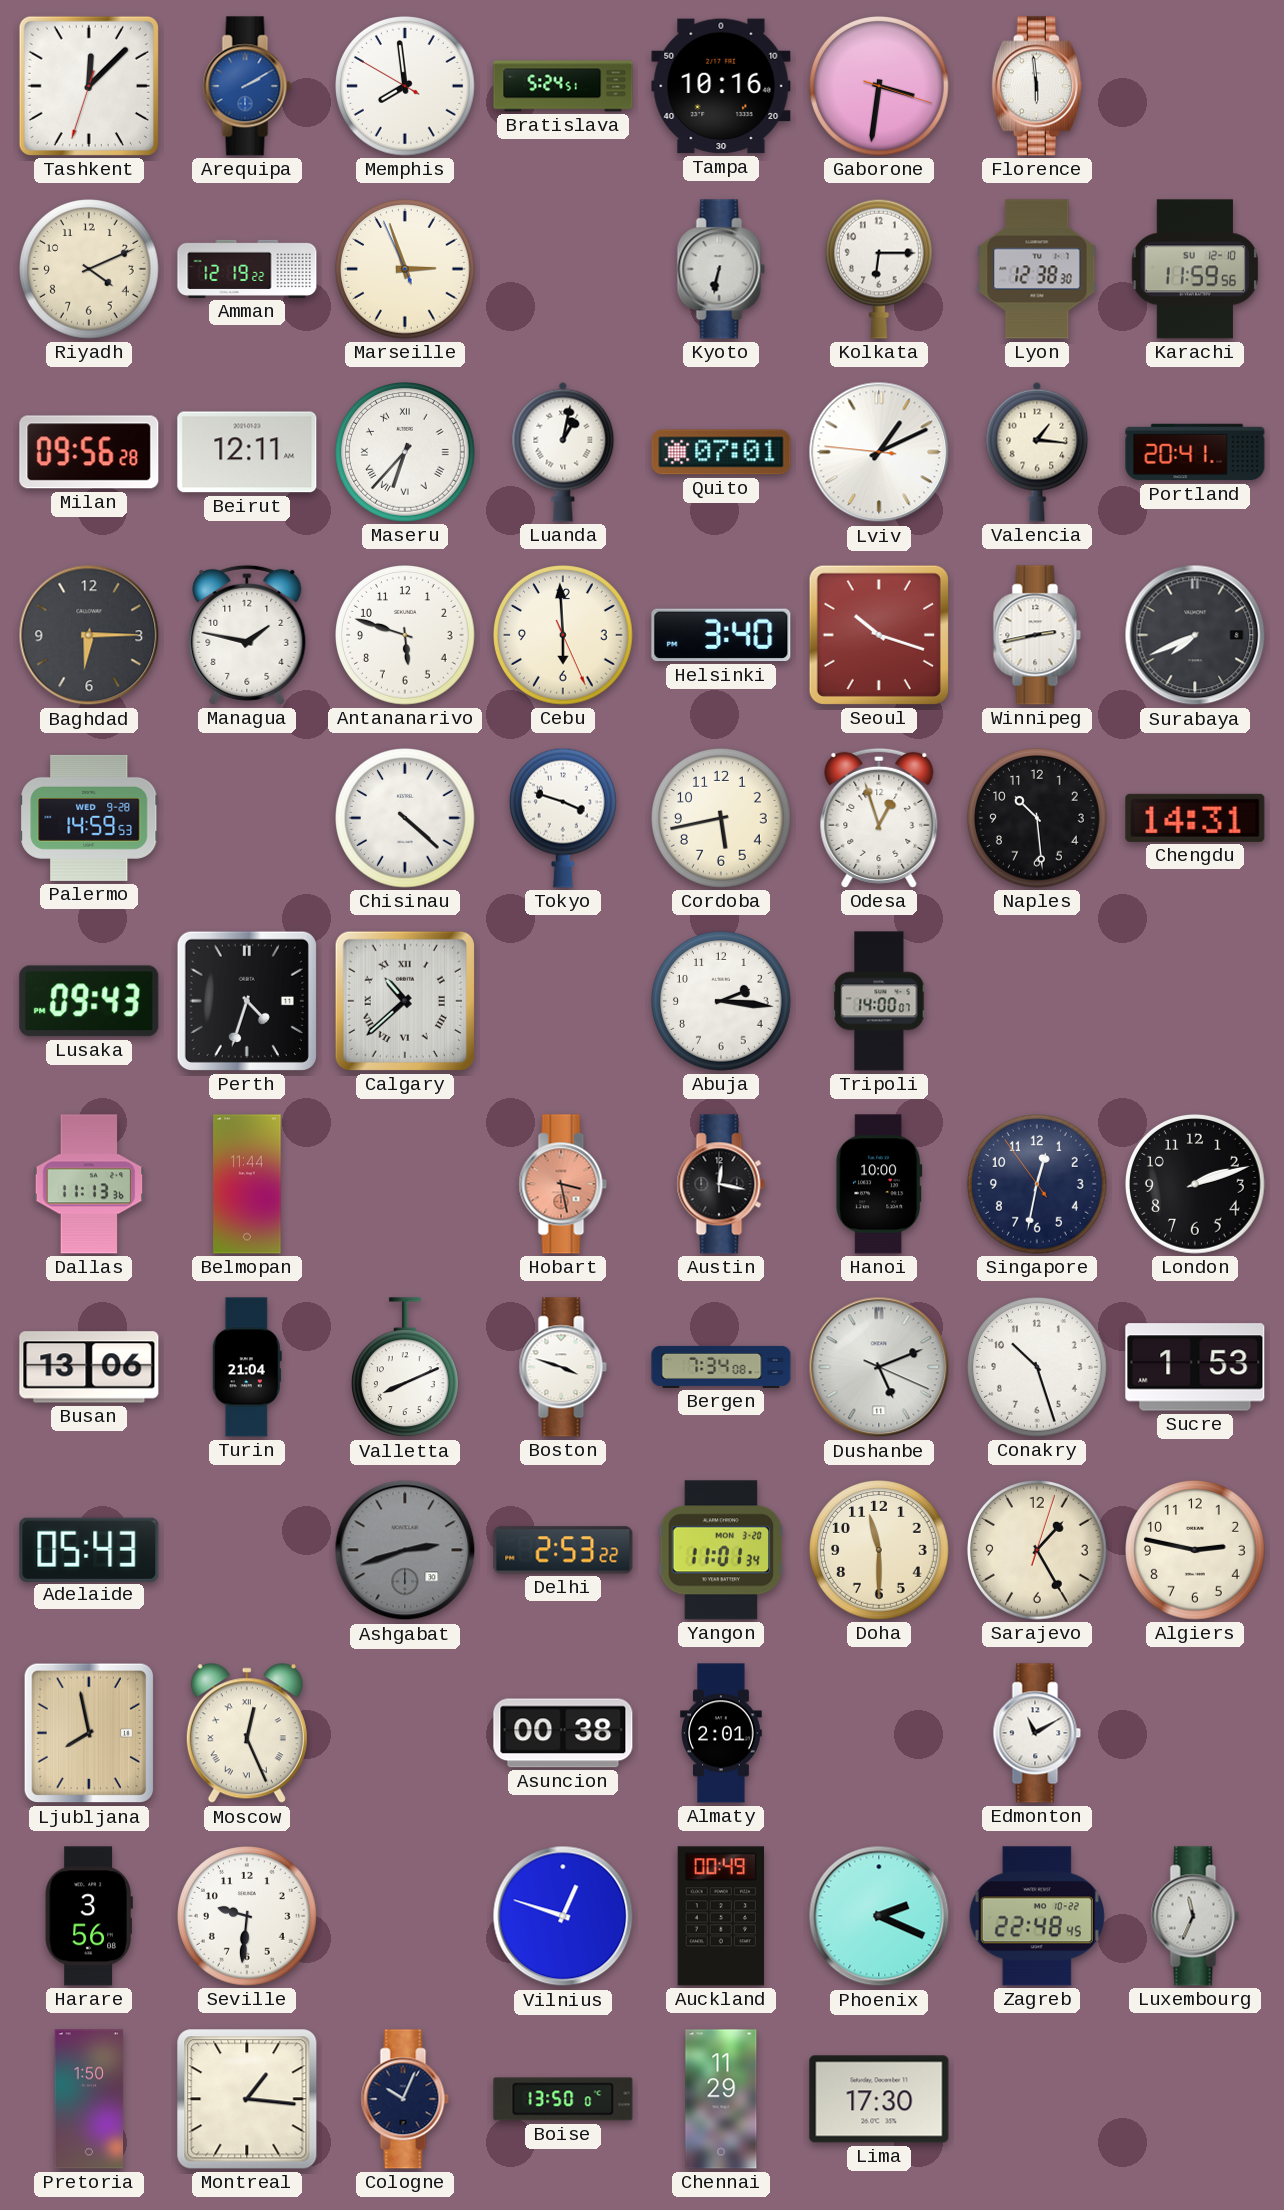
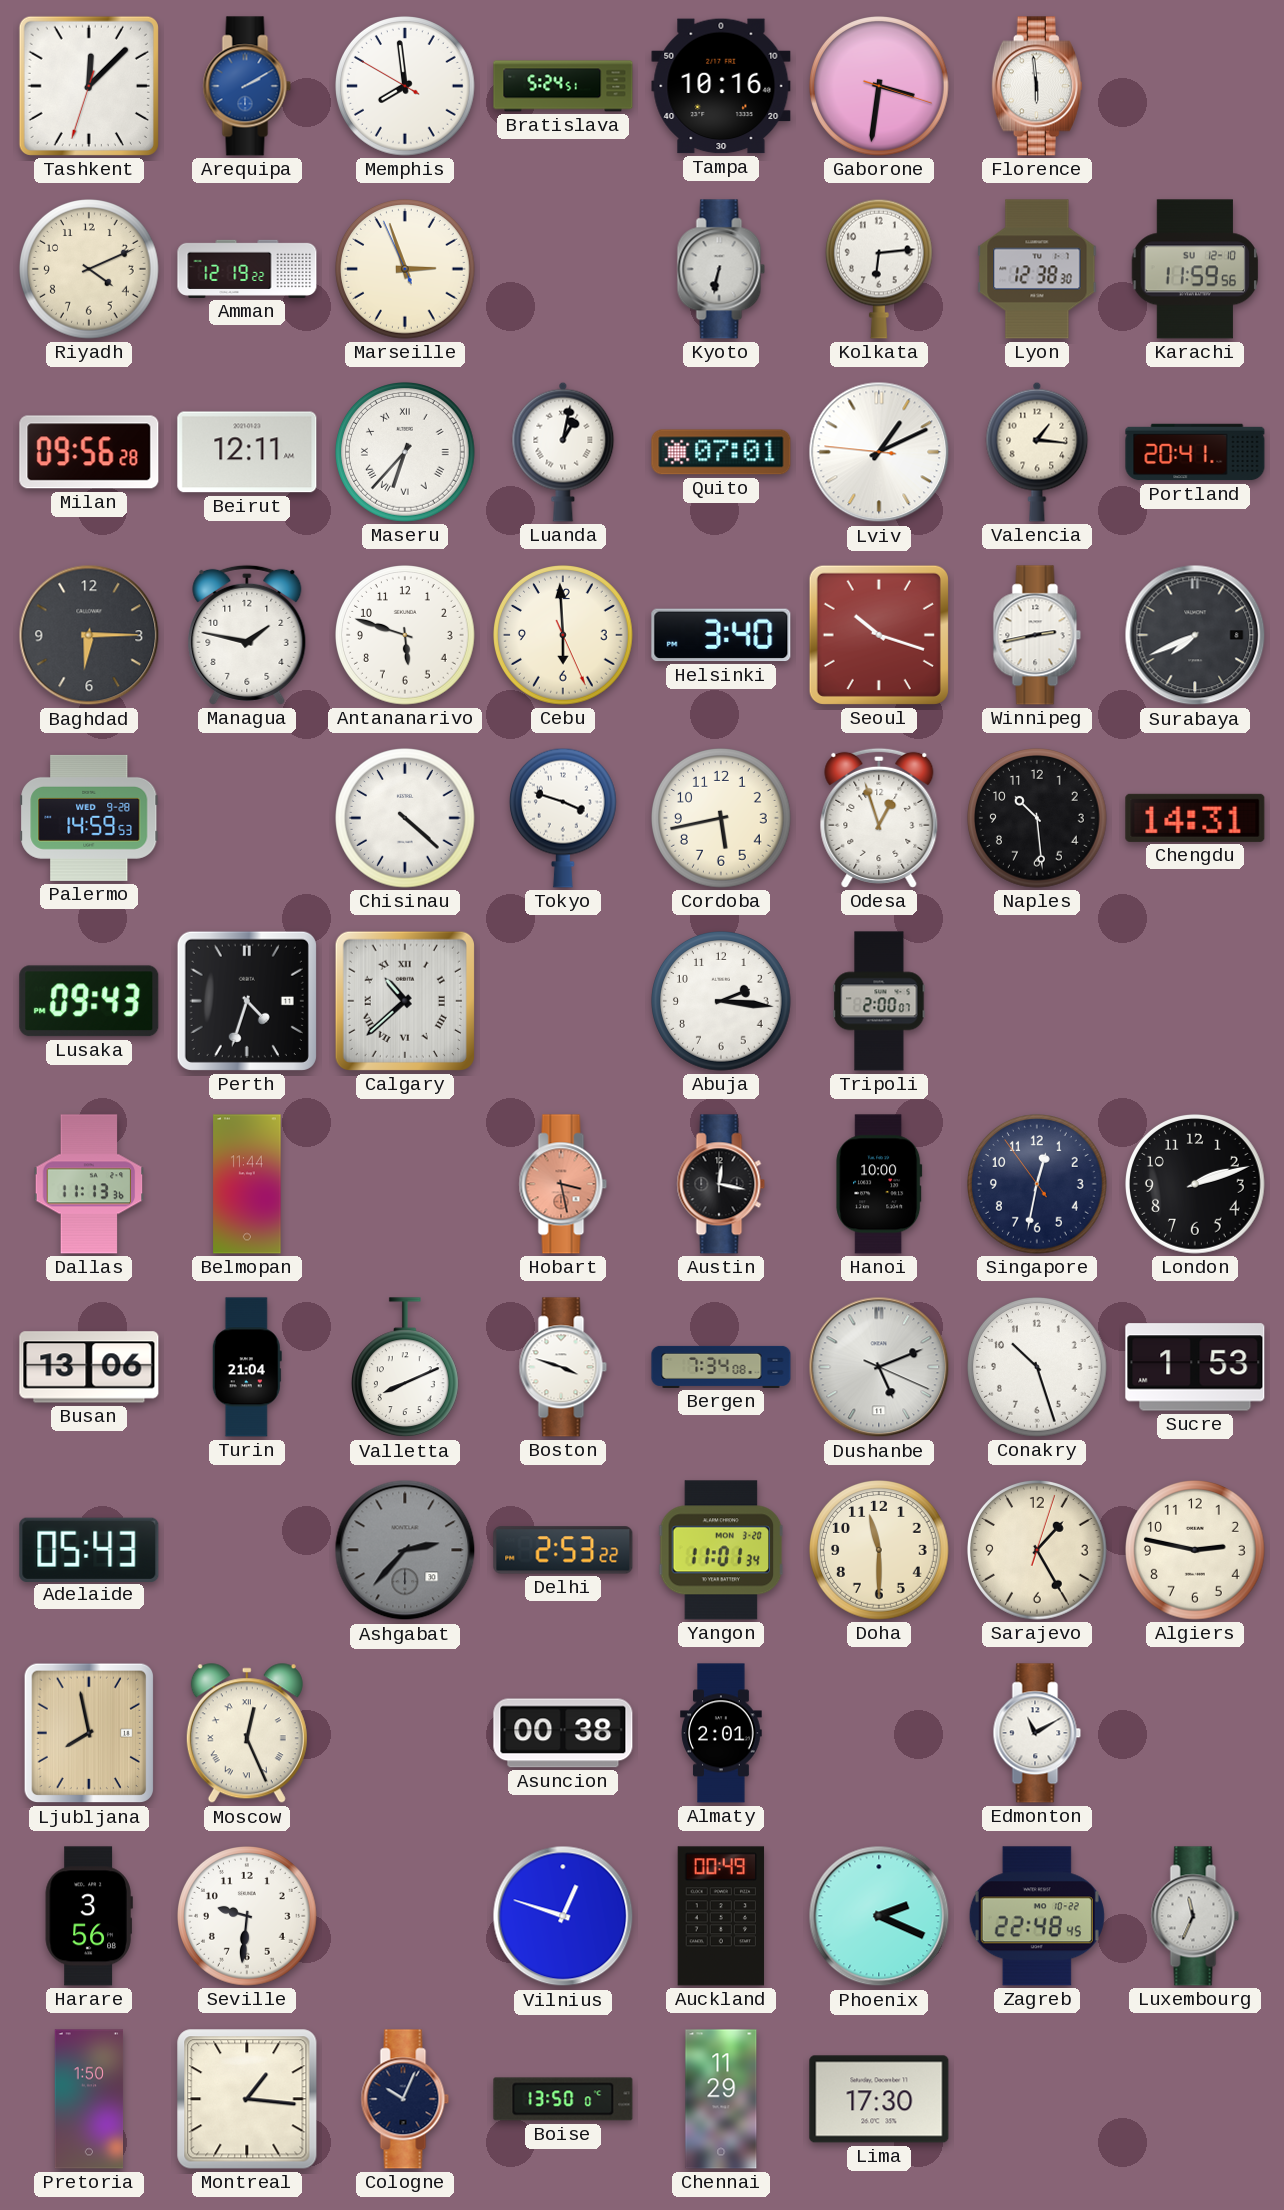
Kolkata: 6:15 -> 6:14
Tripoli: 14:00 -> 2:00
Ashgabat: 2:42 -> 2:37
